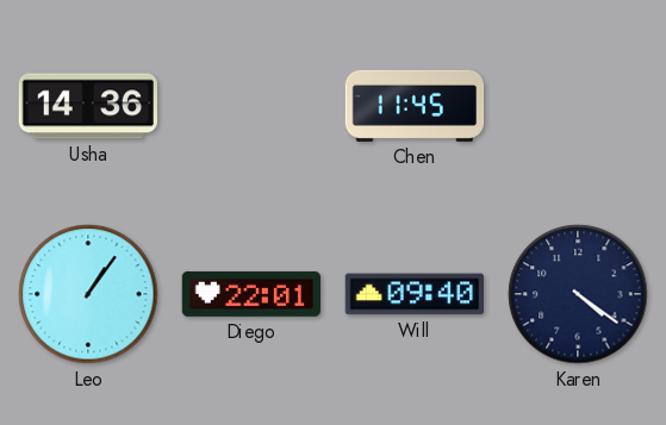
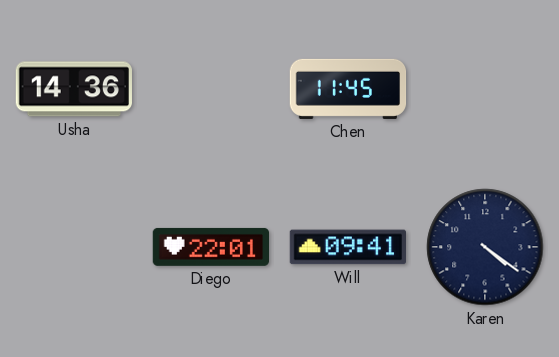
Leo: 1:06 -> none
Will: 09:40 -> 09:41
